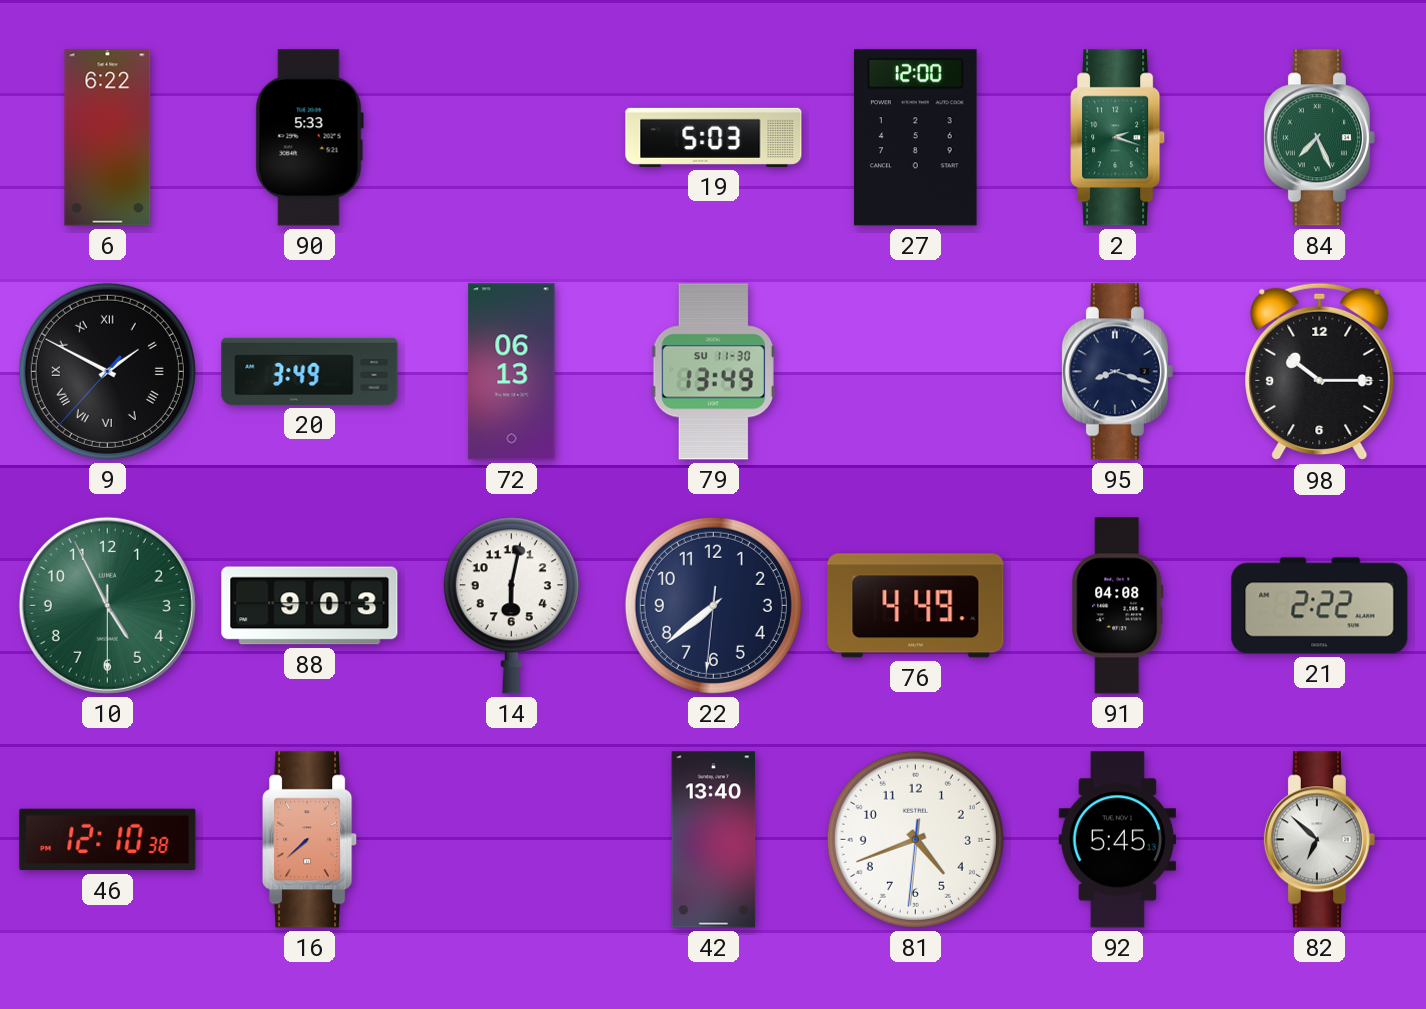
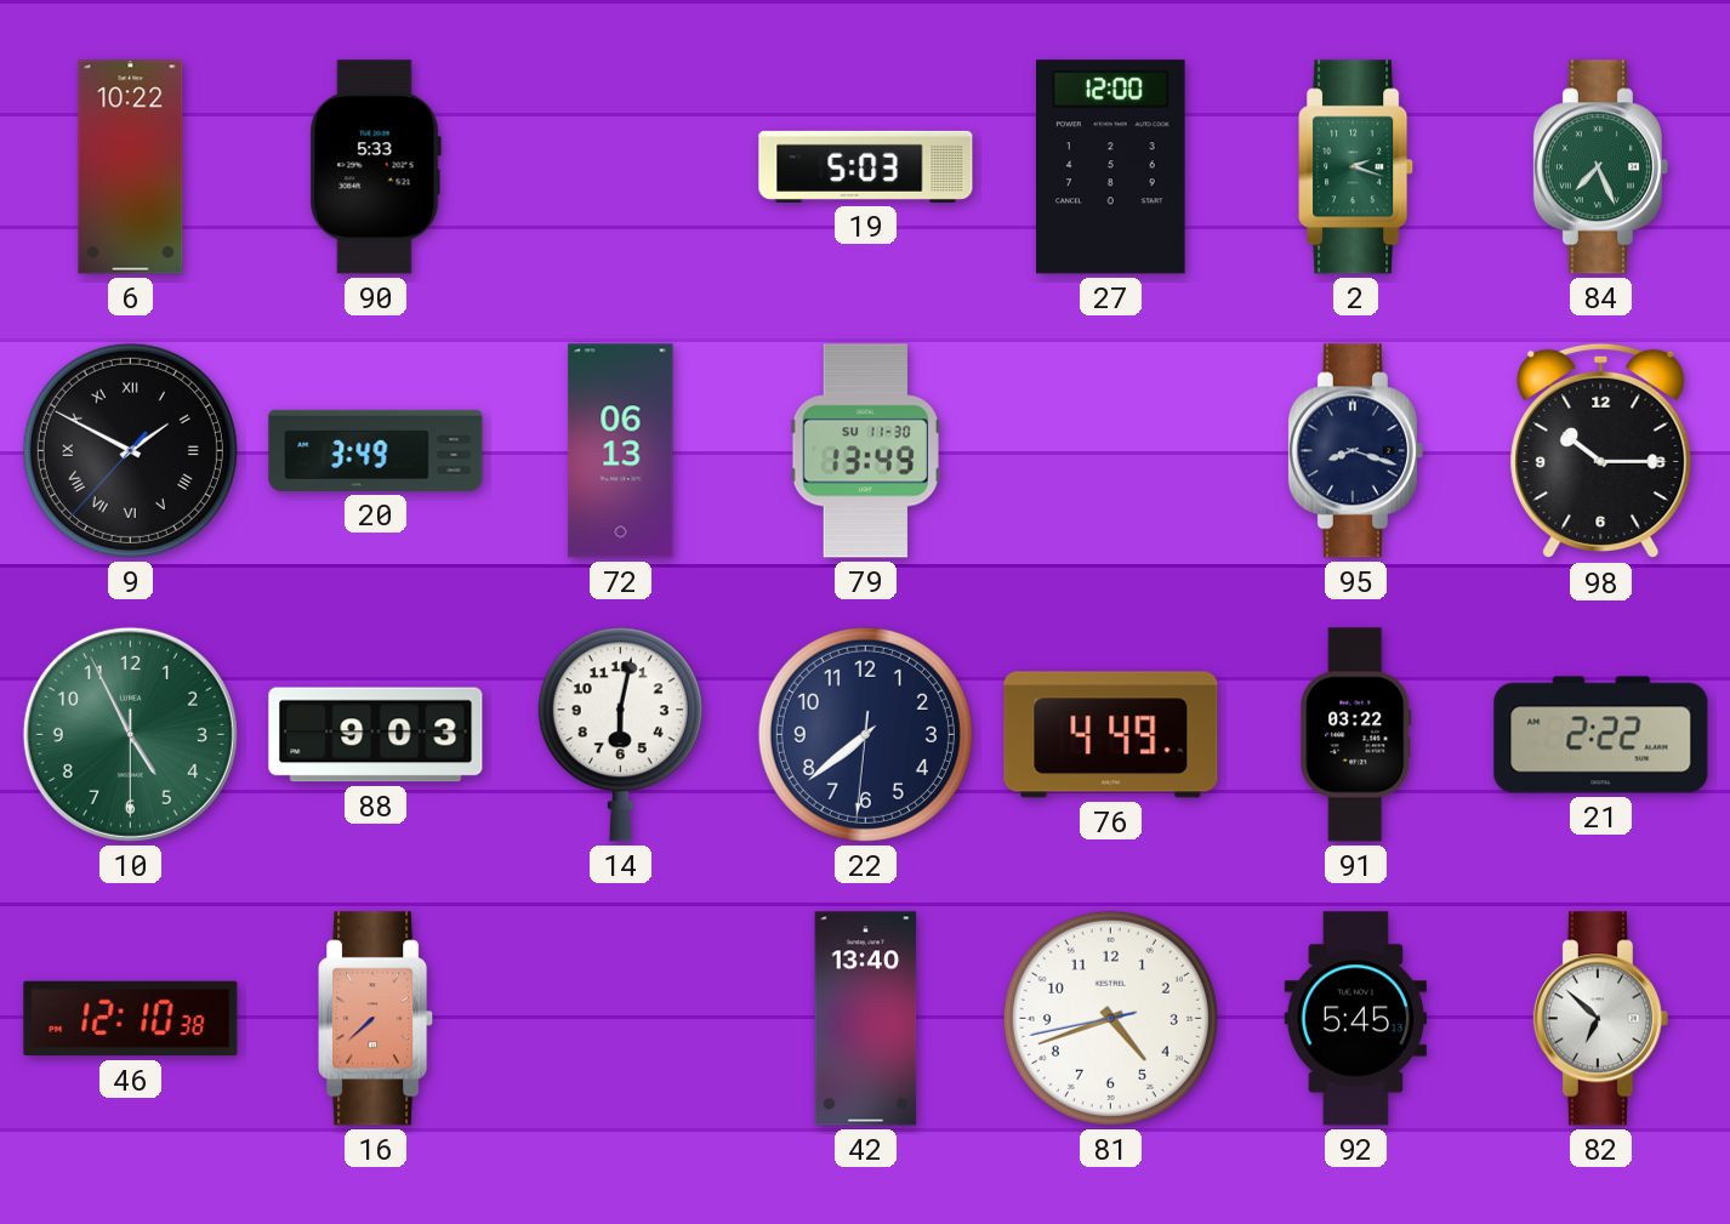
6: 6:22 -> 10:22
91: 04:08 -> 03:22
81: 4:41:31 -> 4:41:43
